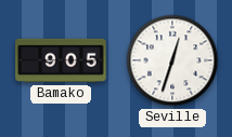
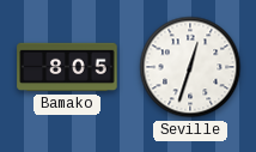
Bamako: 9:05 -> 8:05
